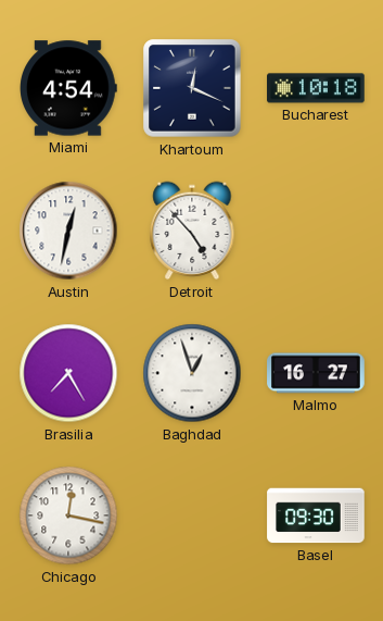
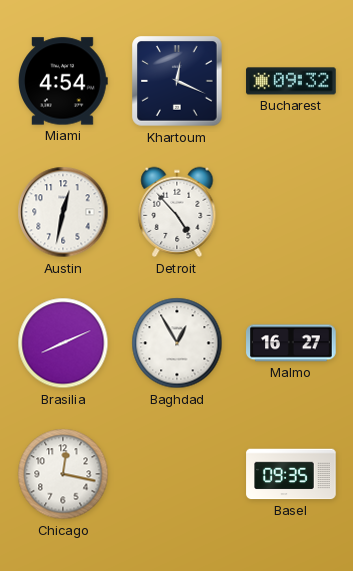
Bucharest: 10:18 -> 09:32
Brasilia: 7:25 -> 8:11
Baghdad: 12:57 -> 12:55
Basel: 09:30 -> 09:35
